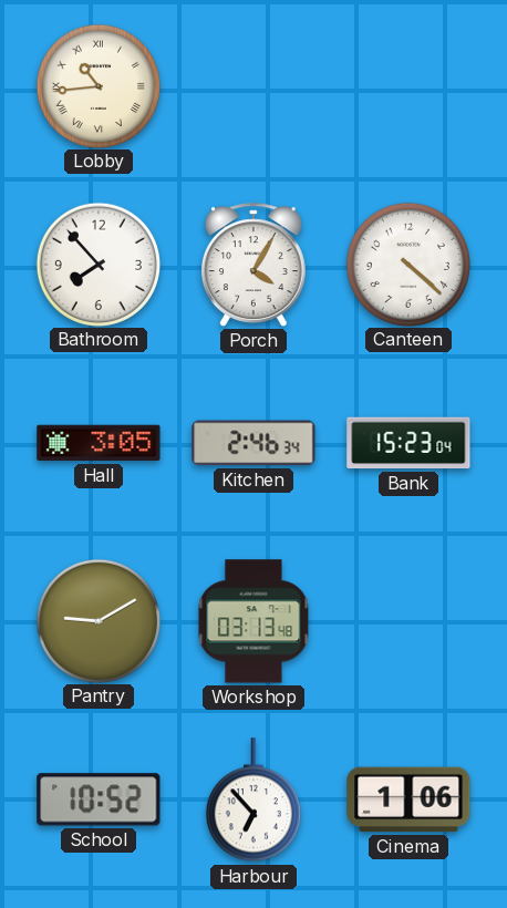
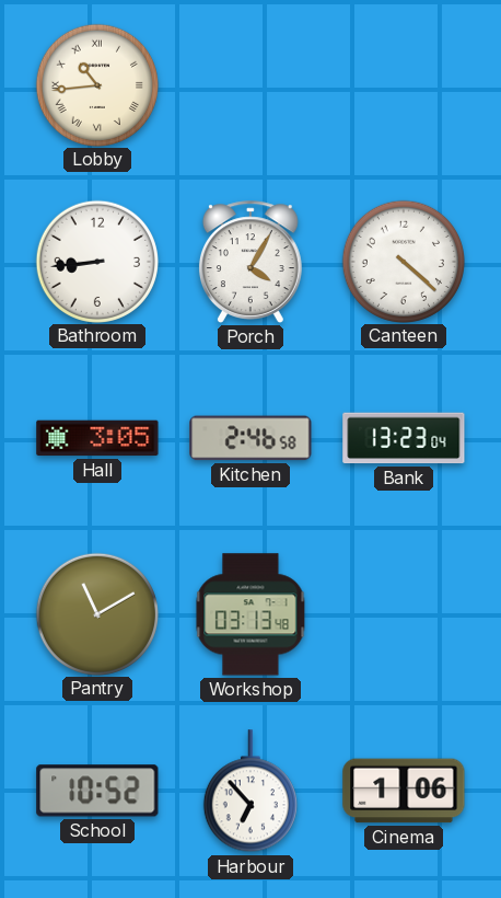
Bathroom: 7:53 -> 8:44
Kitchen: 2:46:34 -> 2:46:58
Bank: 15:23 -> 13:23
Pantry: 9:10 -> 11:10
